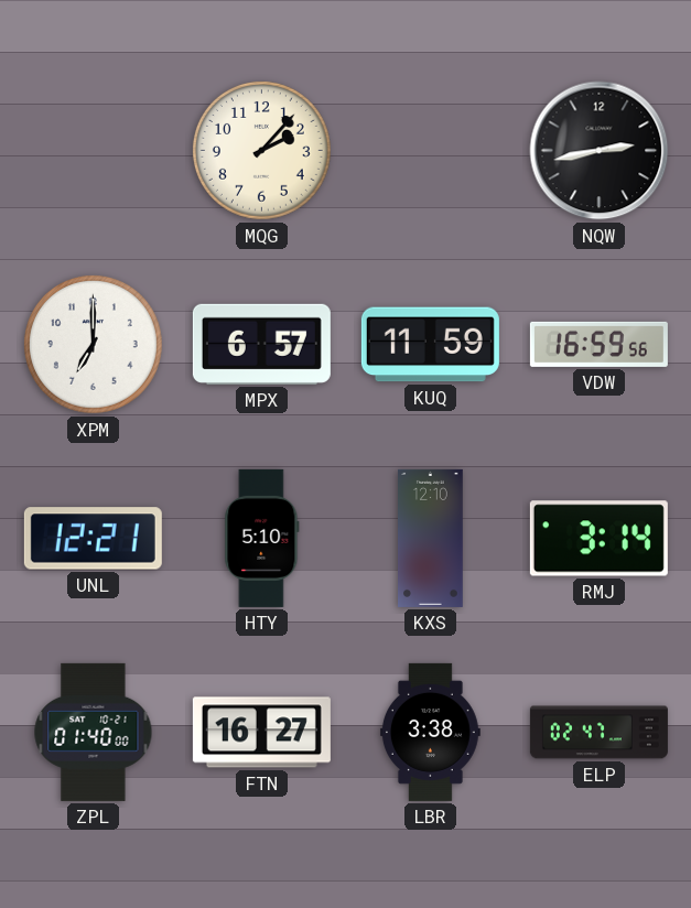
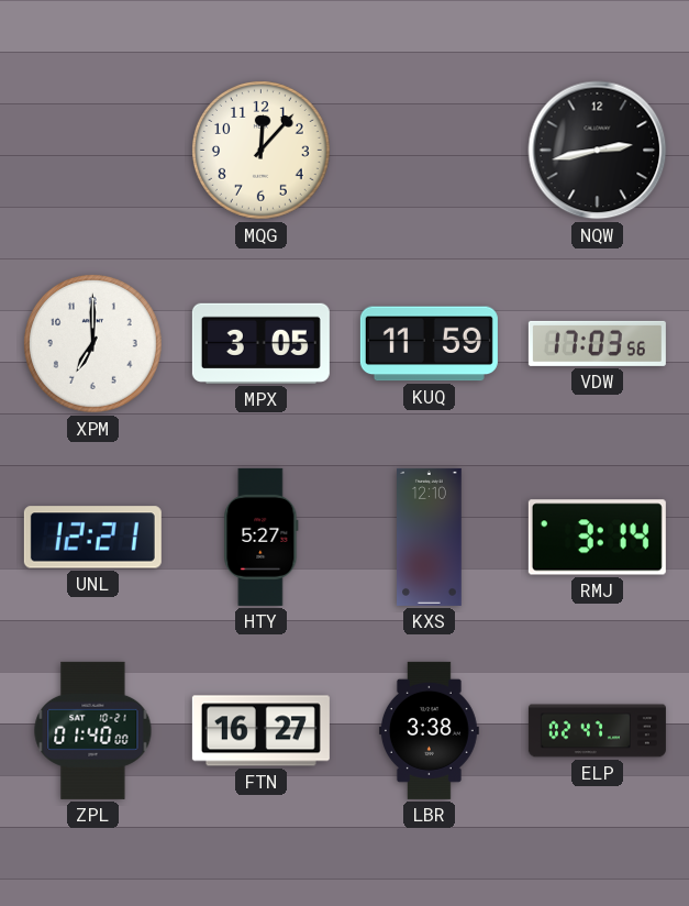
MQG: 2:07 -> 12:07
MPX: 6:57 -> 3:05
VDW: 16:59 -> 17:03
HTY: 5:10 -> 5:27
